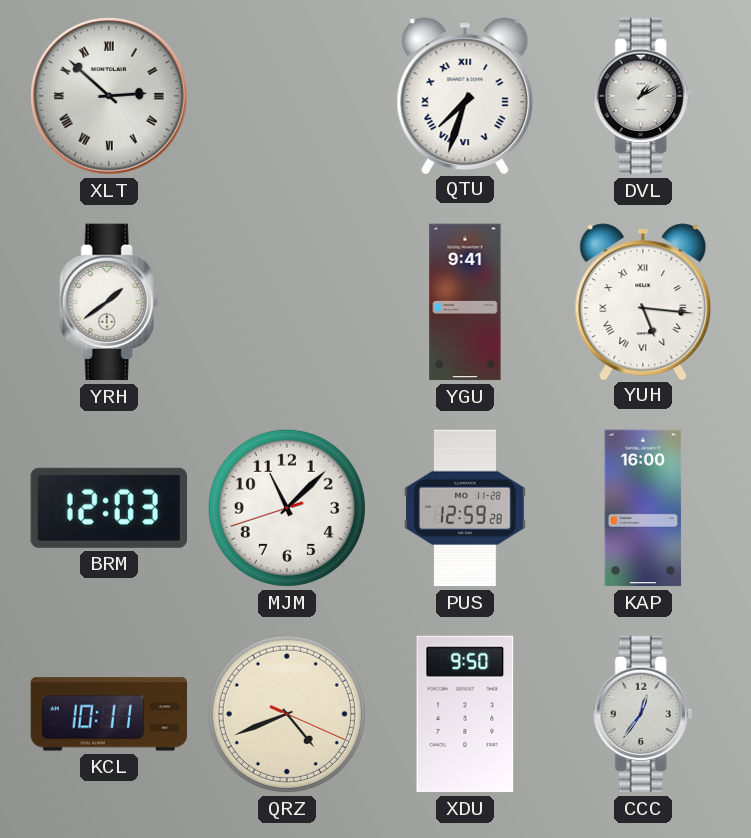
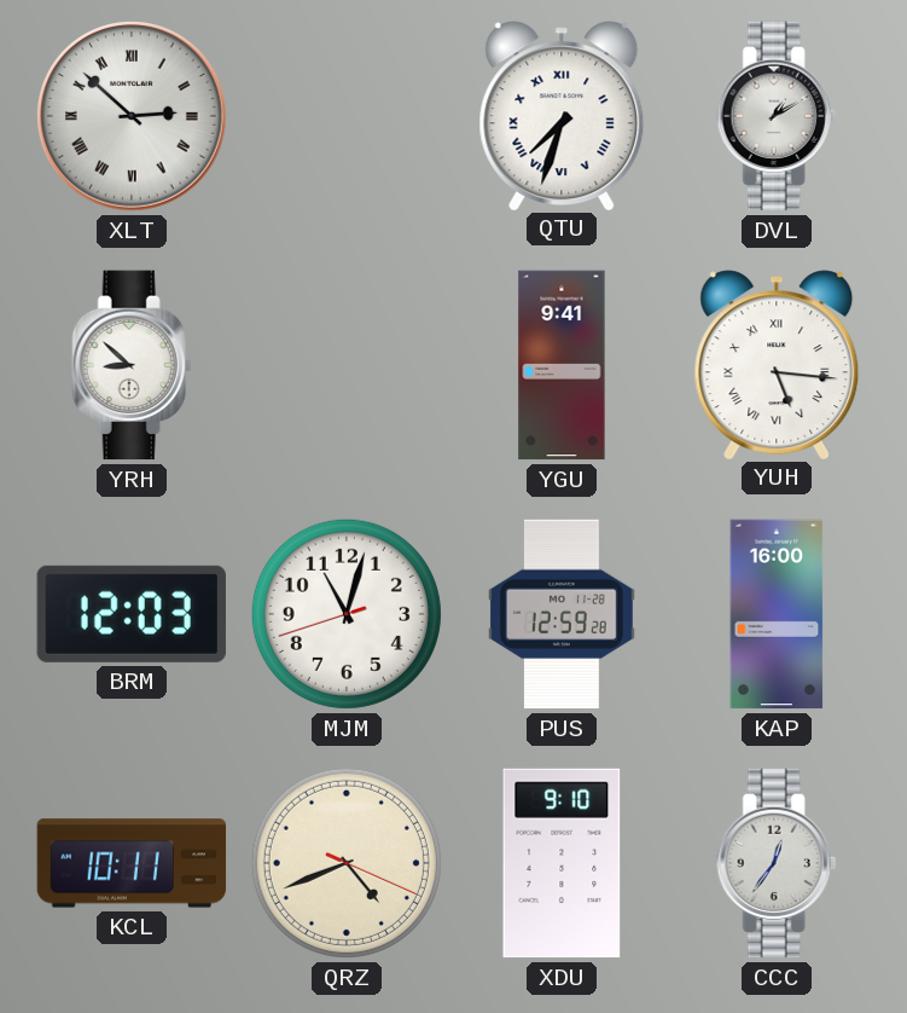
YRH: 1:39 -> 8:52
MJM: 11:07 -> 11:02
XDU: 9:50 -> 9:10
